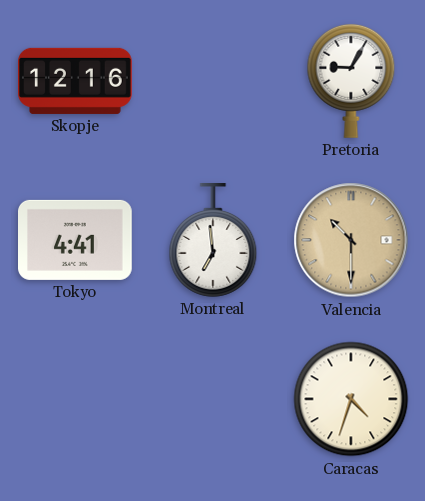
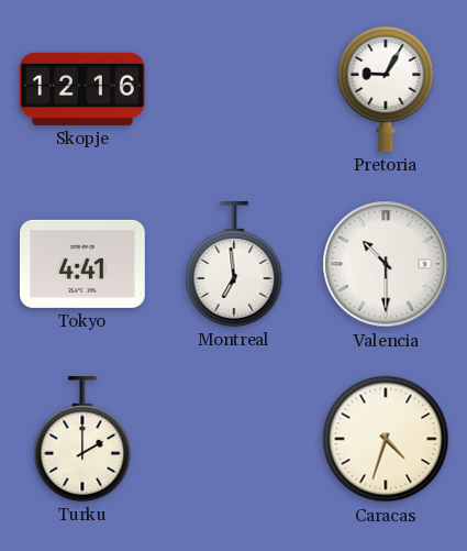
Valencia dial: champagne -> white
Turku: none -> 2:00
